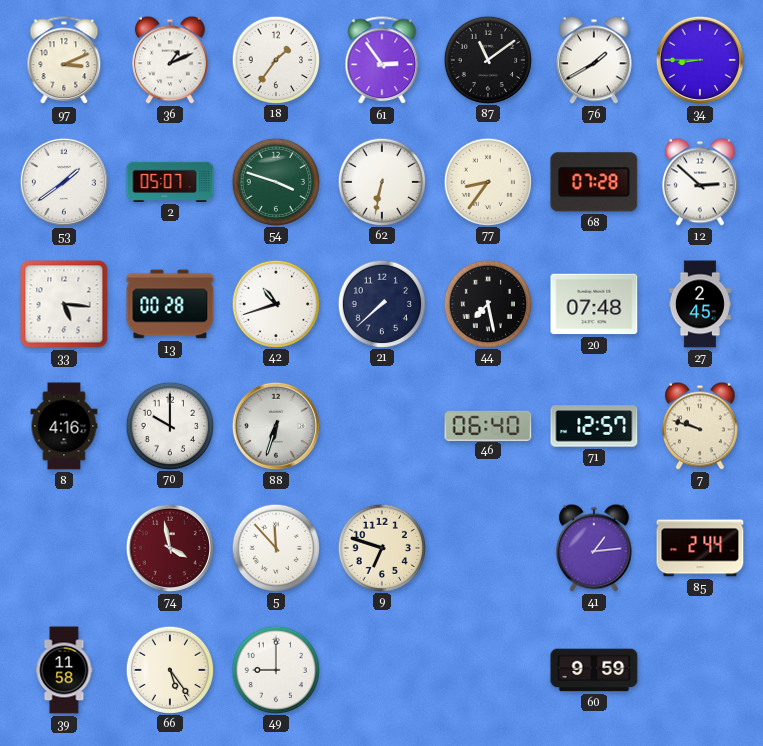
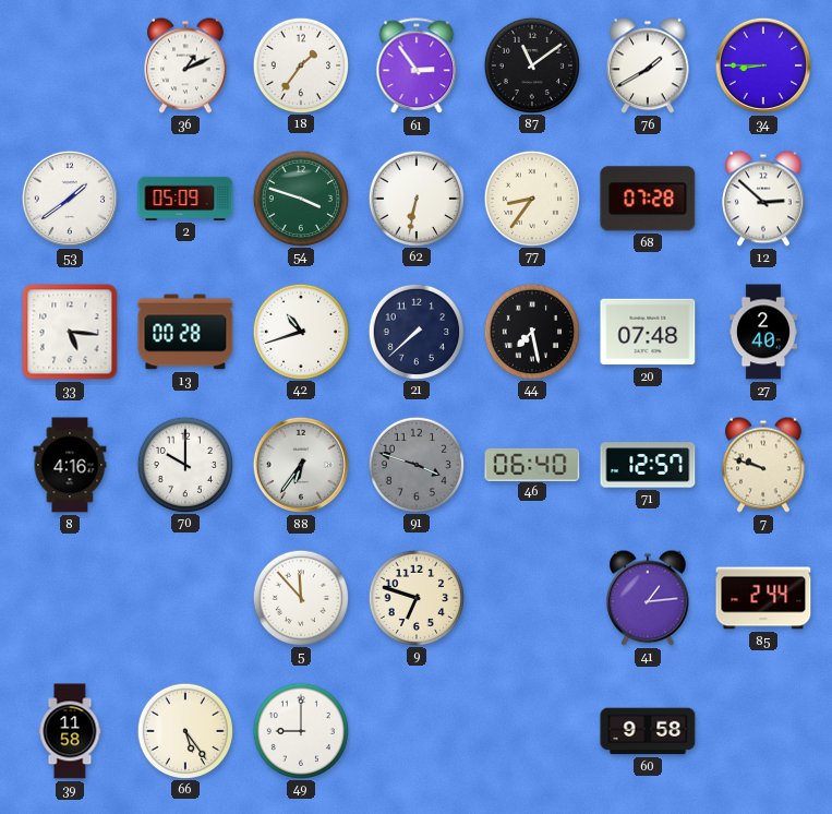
97: 3:11 -> none
2: 05:07 -> 05:09
27: 2:45 -> 2:40
88: 6:33 -> 6:36
91: none -> 3:48
74: 3:58 -> none
60: 9:59 -> 9:58
